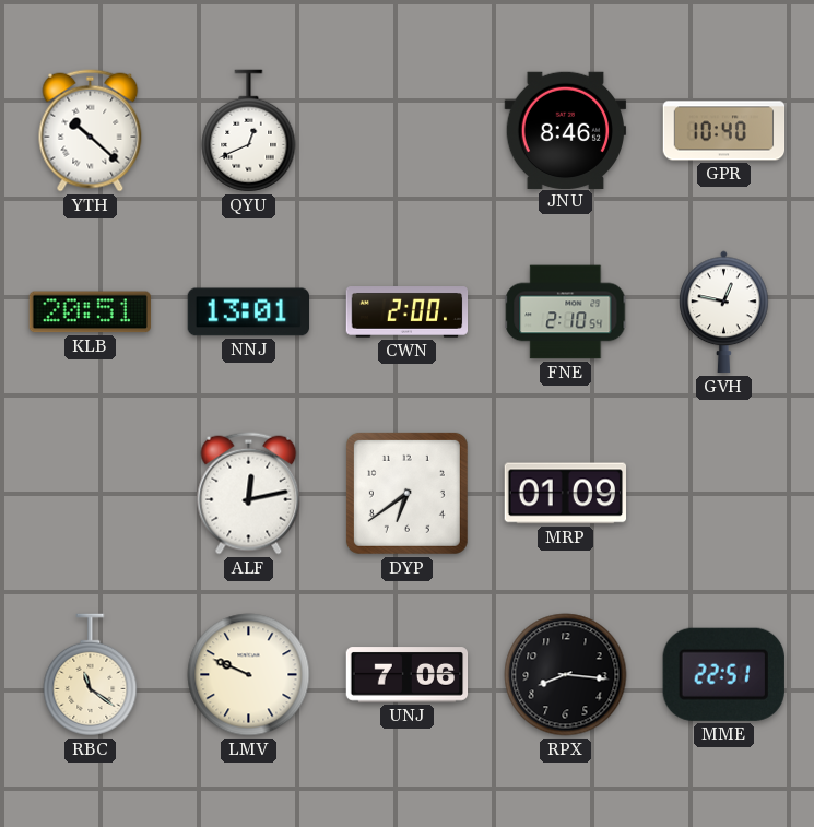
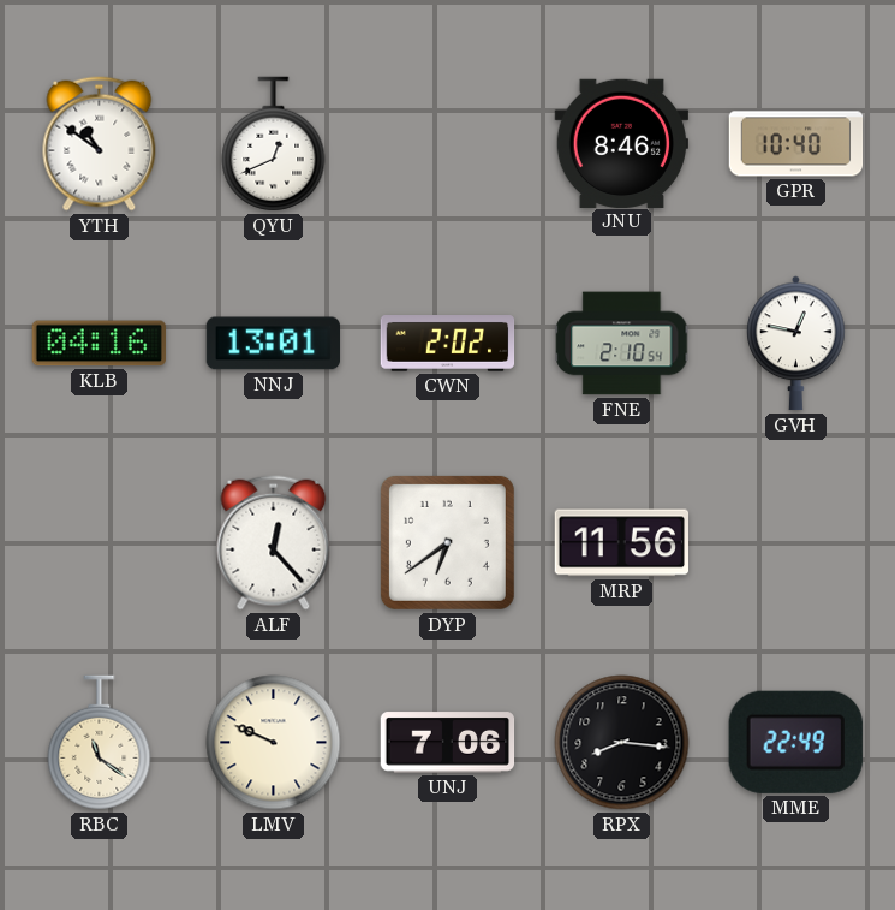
YTH: 10:22 -> 10:51
KLB: 20:51 -> 04:16
CWN: 2:00 -> 2:02
ALF: 12:13 -> 12:23
MRP: 01:09 -> 11:56
MME: 22:51 -> 22:49
